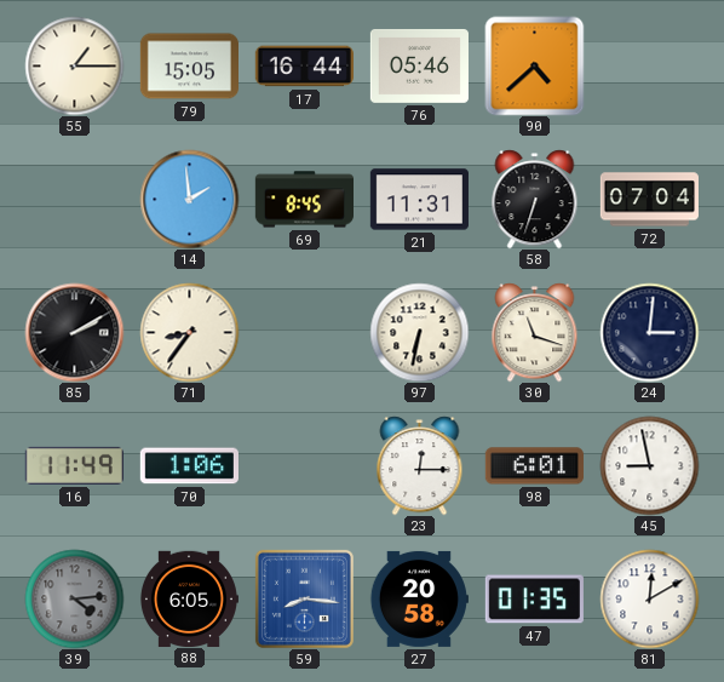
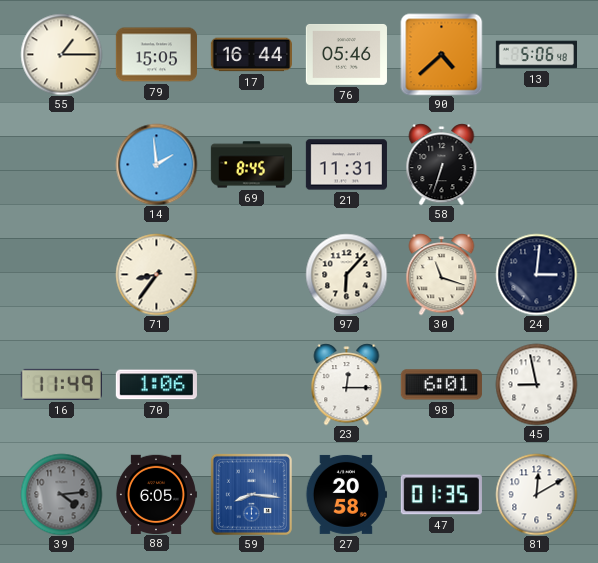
13: none -> 5:06
72: 07:04 -> none
85: 2:10 -> none
97: 6:32 -> 6:07
